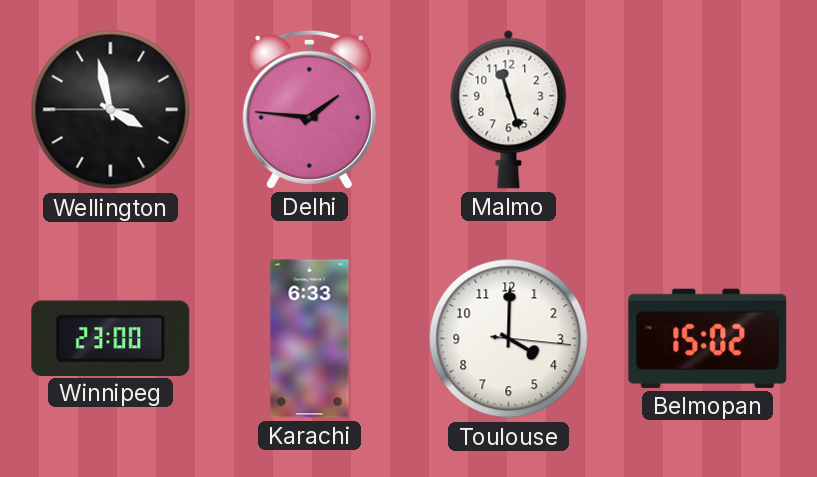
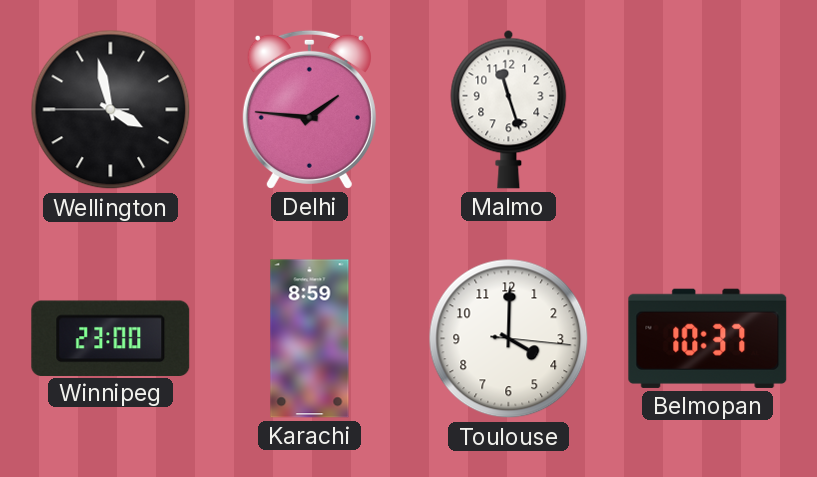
Karachi: 6:33 -> 8:59
Belmopan: 15:02 -> 10:37
